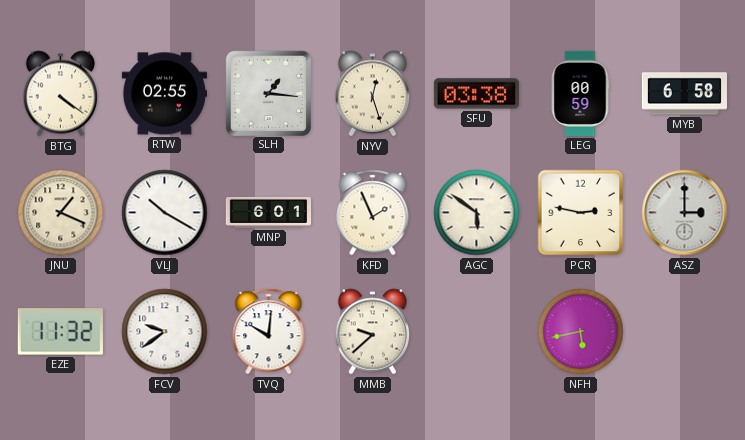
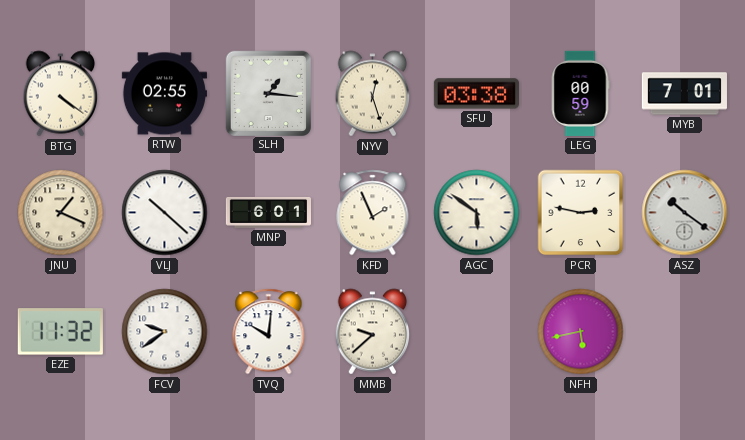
MYB: 6:58 -> 7:01
VLJ: 10:20 -> 10:22
ASZ: 3:00 -> 10:21
